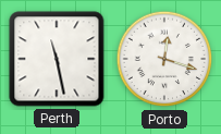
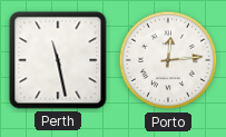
Porto: 12:18 -> 12:14
